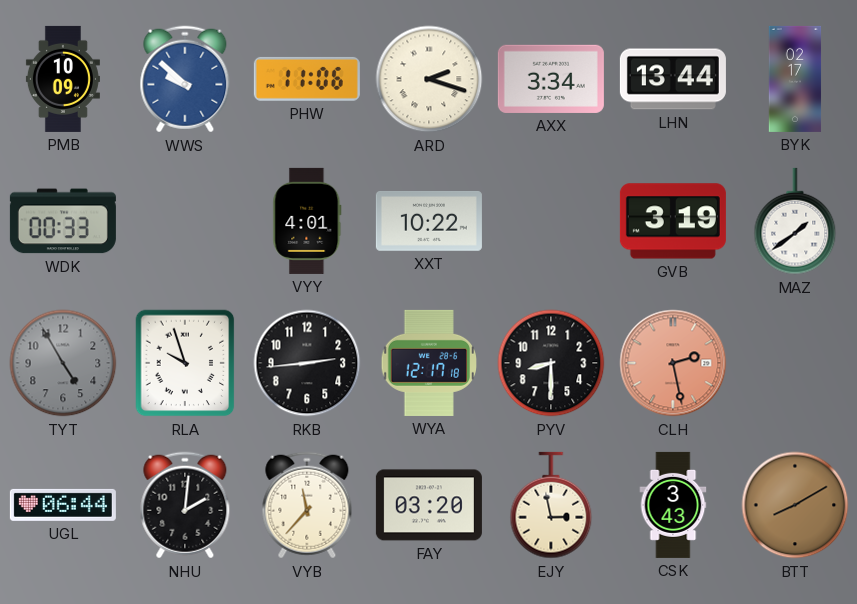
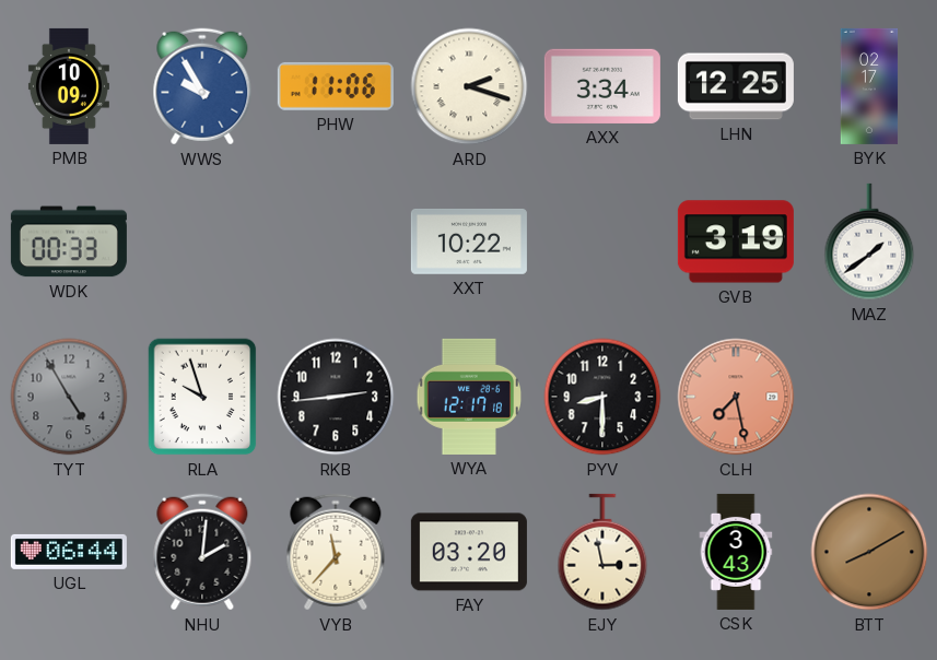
WWS: 9:52 -> 9:55
LHN: 13:44 -> 12:25
VYY: 4:01 -> none
CLH: 2:28 -> 7:28
